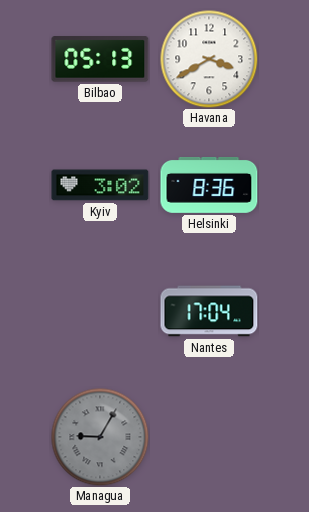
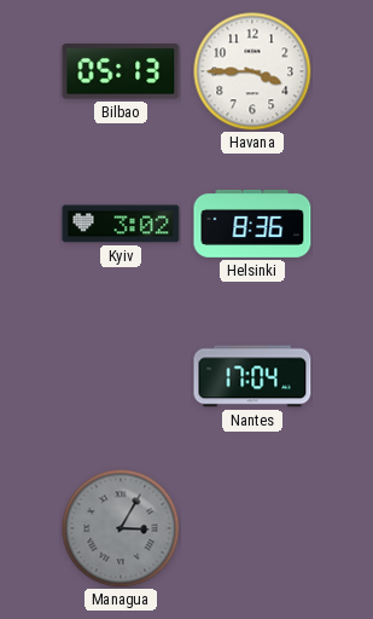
Havana: 3:40 -> 3:45
Managua: 9:05 -> 3:05
